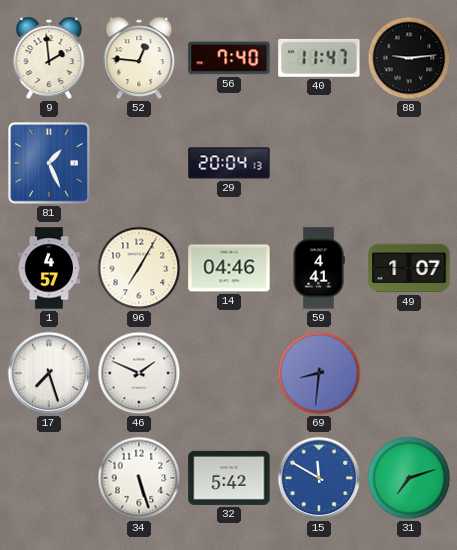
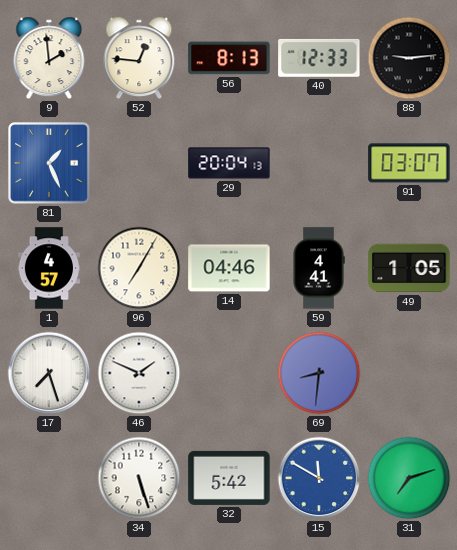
56: 7:40 -> 8:13
40: 11:47 -> 12:33
91: none -> 03:07
49: 1:07 -> 1:05
